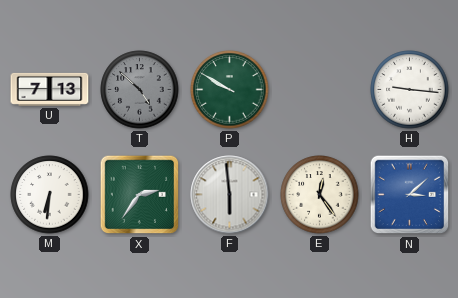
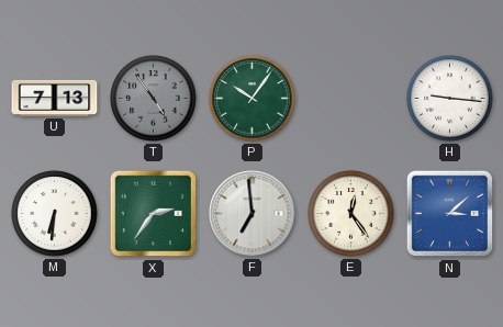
T: 4:52 -> 4:54
P: 9:50 -> 10:06
F: 5:59 -> 6:59
